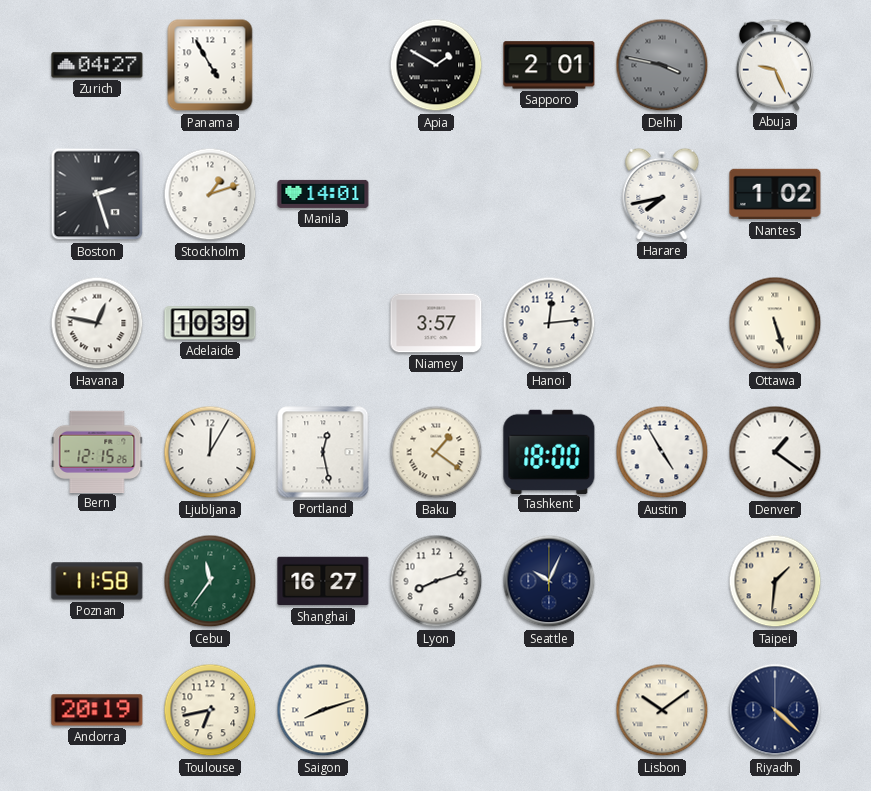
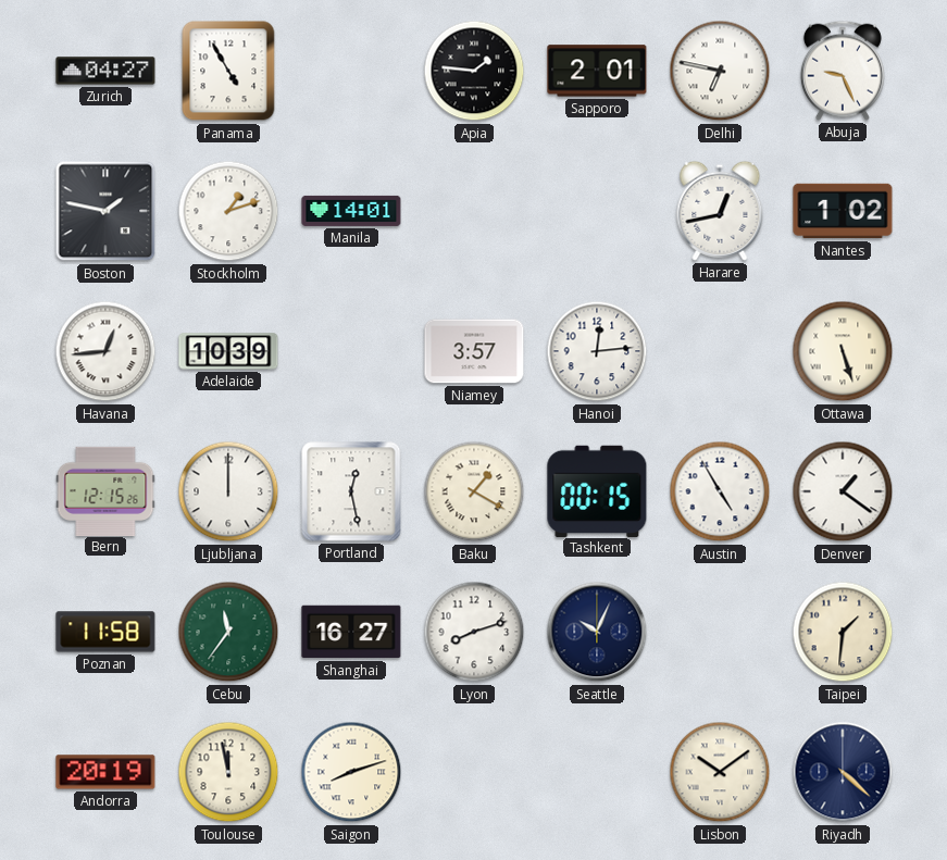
Apia: 1:50 -> 1:46
Delhi: 3:47 -> 6:47
Delhi dial: grey -> white
Boston: 2:27 -> 1:47
Harare: 7:43 -> 12:43
Havana: 12:47 -> 12:44
Ljubljana: 12:05 -> 12:00
Baku: 1:21 -> 1:20
Tashkent: 18:00 -> 00:15
Toulouse: 6:43 -> 11:58
